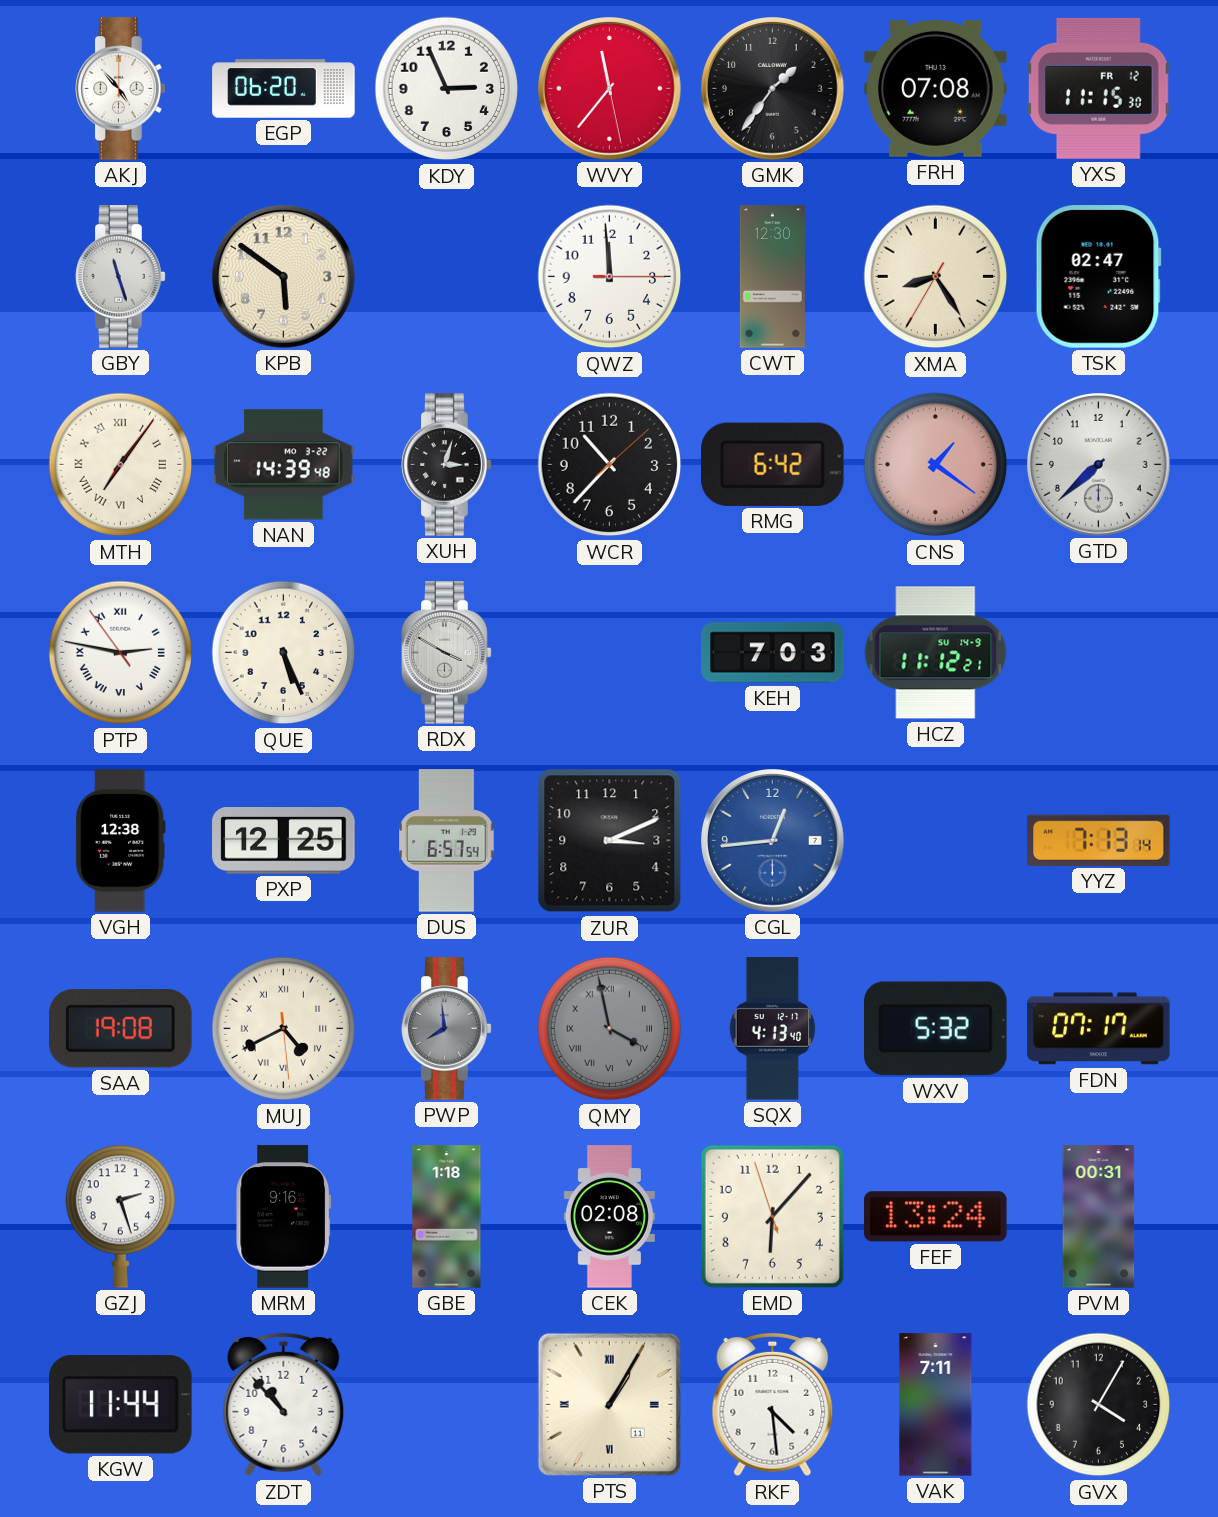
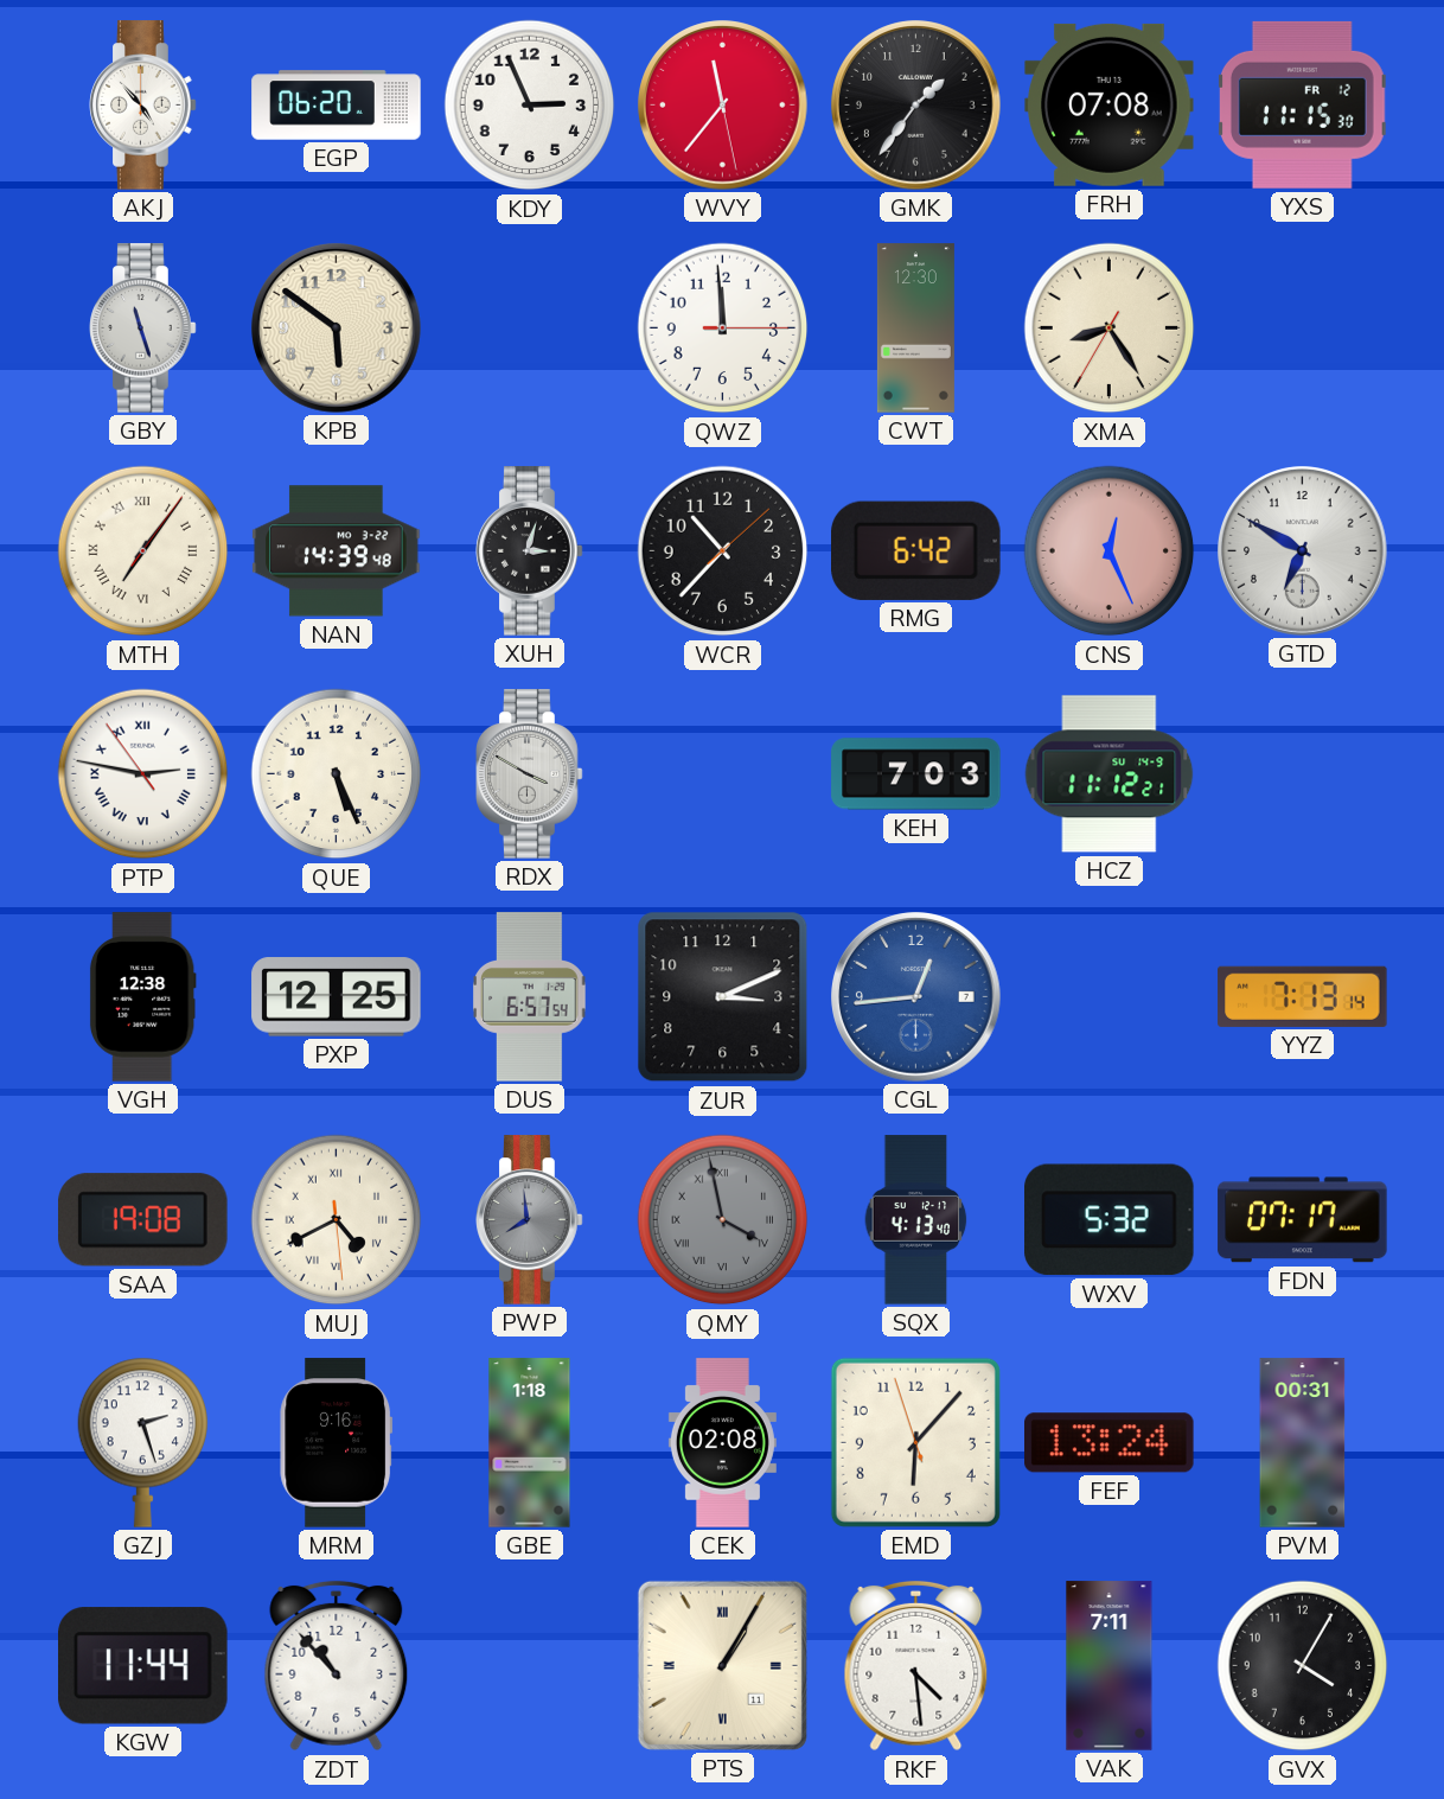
TSK: 02:47 -> none
CNS: 1:21 -> 12:26
GTD: 7:38 -> 6:50
